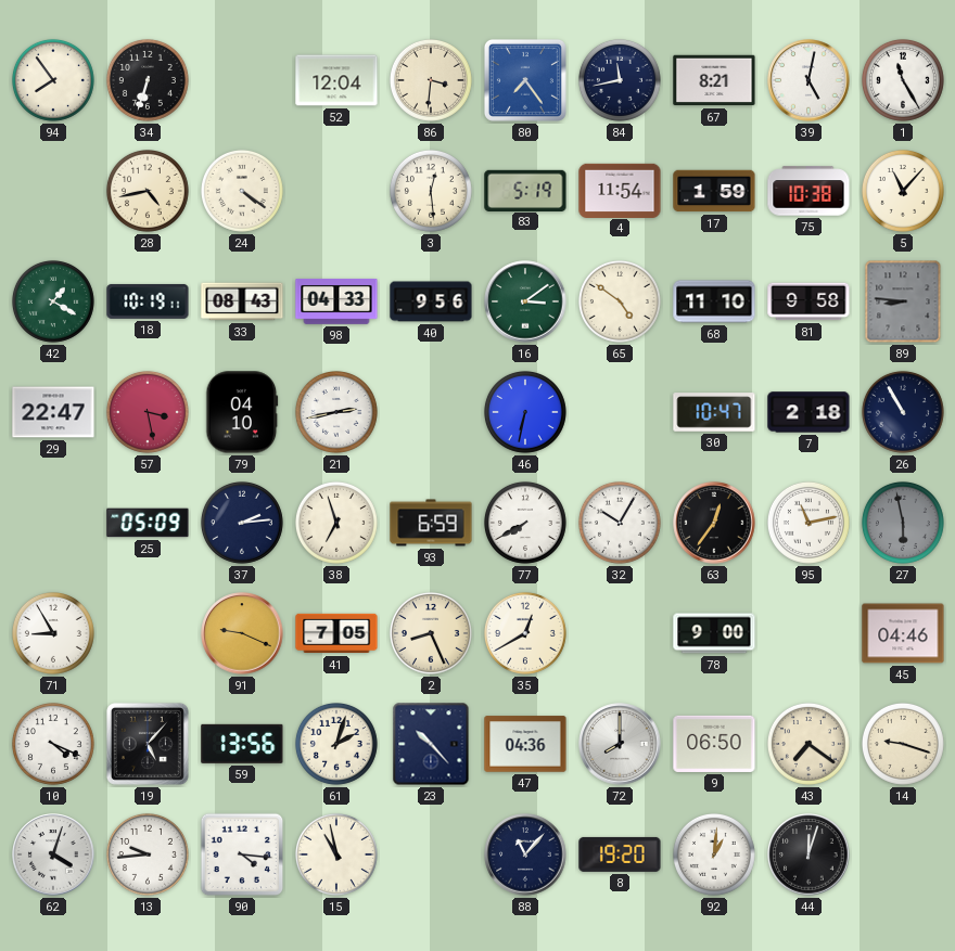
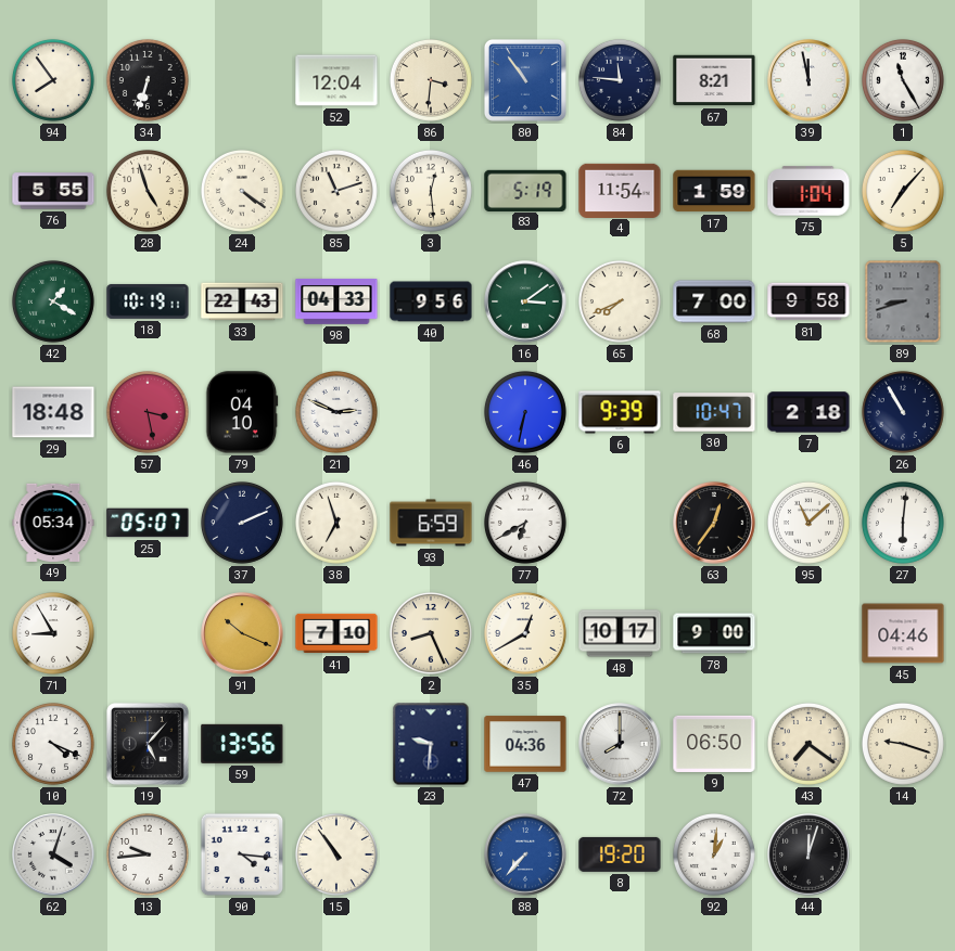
80: 7:24 -> 10:54
84: 11:43 -> 11:46
39: 5:02 -> 11:58
76: none -> 5:55
28: 4:43 -> 4:57
85: none -> 11:12
75: 10:38 -> 1:04
5: 11:07 -> 7:07
33: 08:43 -> 22:43
65: 4:51 -> 7:41
68: 11:10 -> 7:00
89: 8:46 -> 8:42
29: 22:47 -> 18:48
21: 2:43 -> 2:49
6: none -> 9:39
49: none -> 05:34
25: 05:09 -> 05:07
37: 2:14 -> 2:11
77: 7:40 -> 6:40
32: 10:05 -> none
95: 11:13 -> 11:08
27: 5:58 -> 6:01
27 dial: grey -> white
91: 9:19 -> 10:19
41: 7:05 -> 7:10
48: none -> 10:17
61: 2:03 -> none
23: 10:23 -> 9:31
15: 10:58 -> 10:54
88: 11:07 -> 7:37
88 dial: navy -> blue
